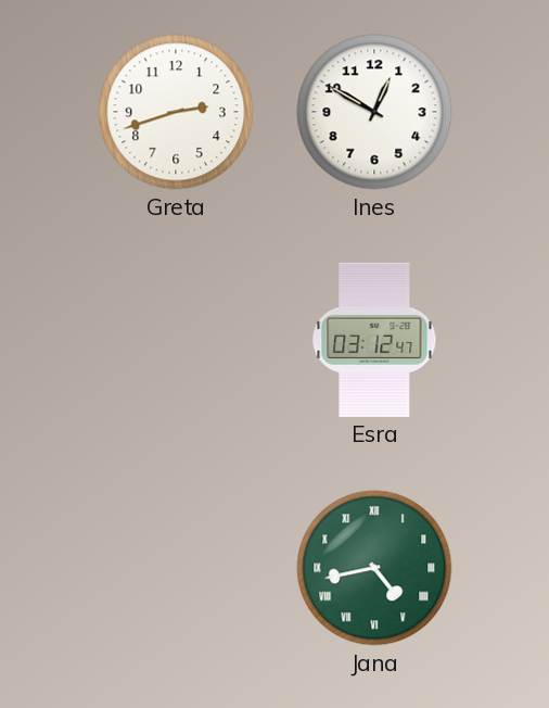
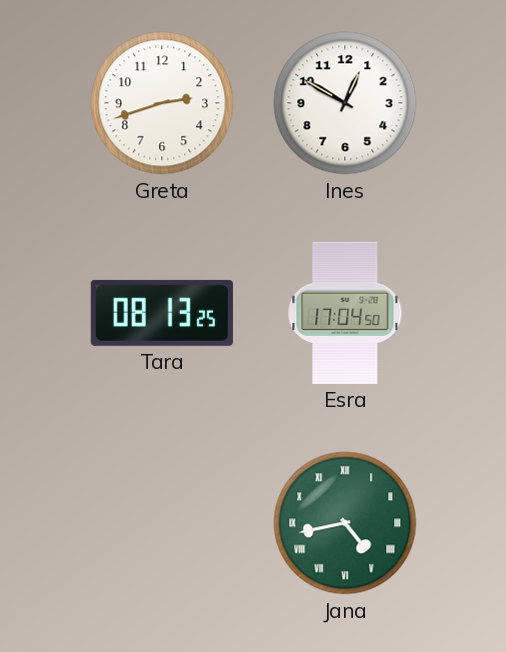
Tara: none -> 08:13
Esra: 03:12 -> 17:04
